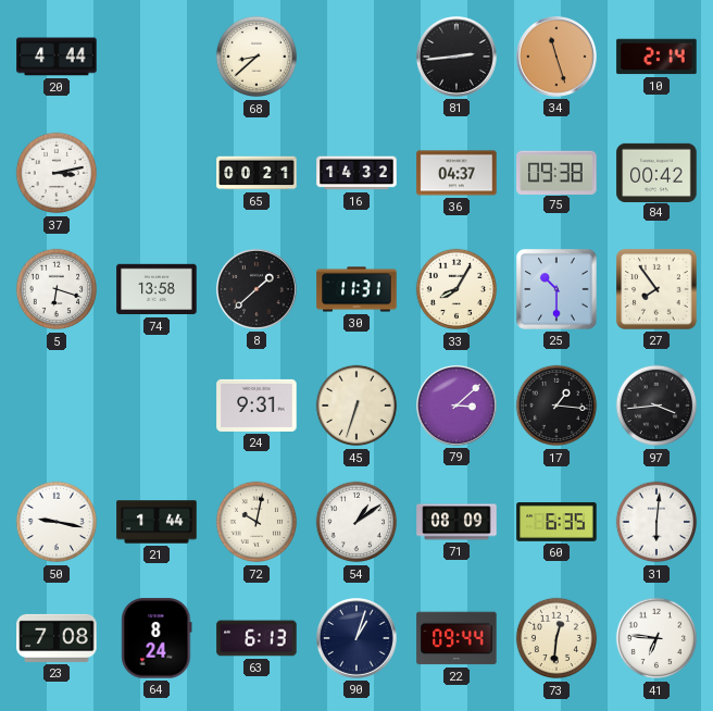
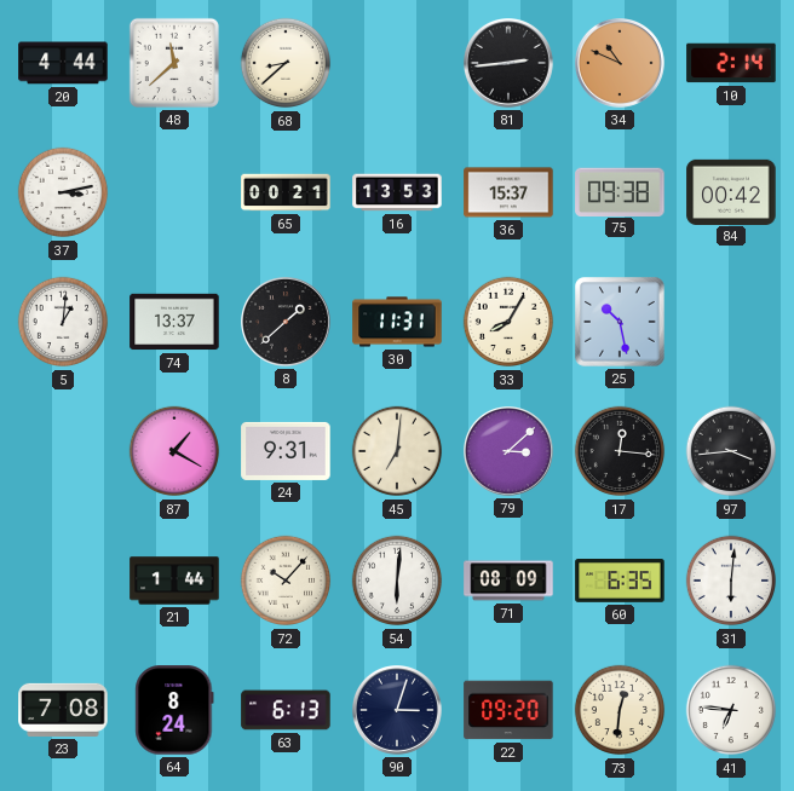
48: none -> 11:38
34: 11:27 -> 10:49
16: 14:32 -> 13:53
36: 04:37 -> 15:37
5: 6:18 -> 1:01
74: 13:58 -> 13:37
25: 10:30 -> 10:28
27: 7:54 -> none
87: none -> 1:20
45: 6:33 -> 7:01
17: 1:16 -> 12:16
50: 9:17 -> none
72: 10:02 -> 10:07
54: 1:09 -> 6:01
90: 1:03 -> 3:03
22: 09:44 -> 09:20
